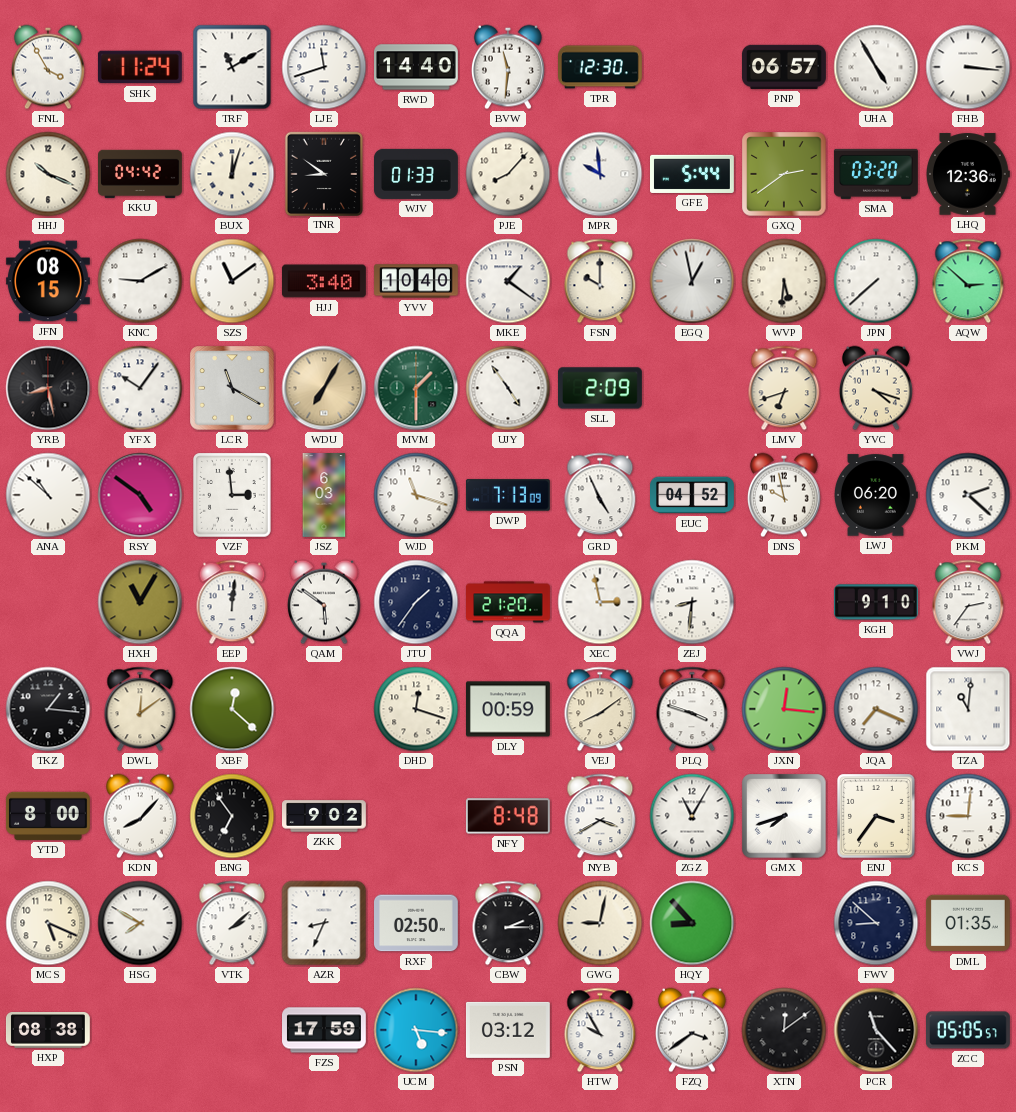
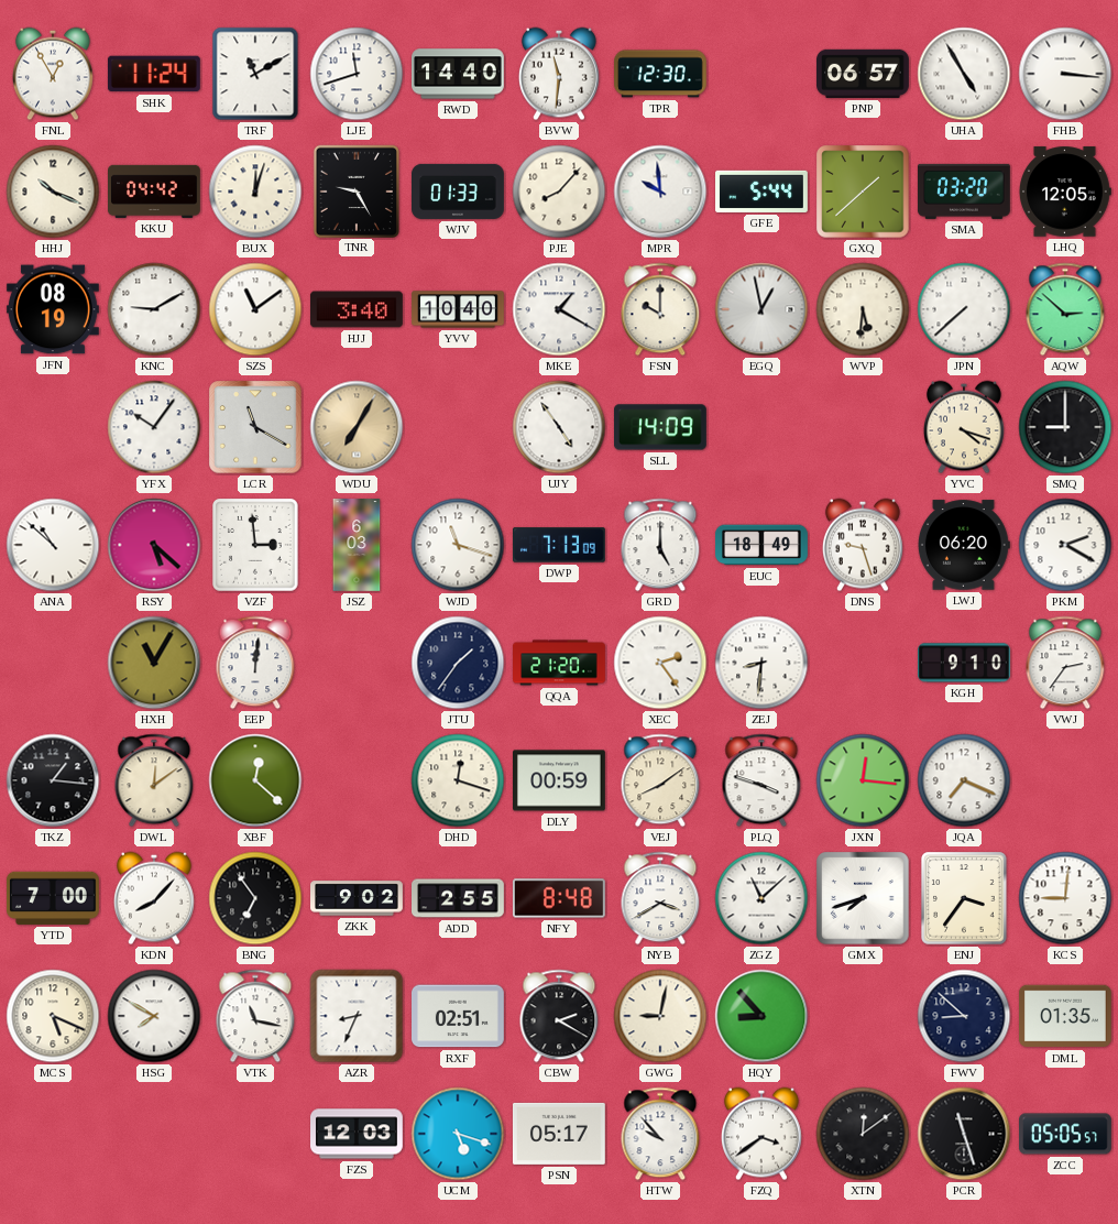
FNL: 3:55 -> 12:55
TNR: 8:51 -> 9:25
GXQ: 2:39 -> 1:38
LHQ: 12:36 -> 12:05
JFN: 08:15 -> 08:19
MKE: 1:21 -> 1:20
YRB: 8:28 -> none
MVM: 1:30 -> none
SLL: 2:09 -> 14:09
LMV: 6:42 -> none
SMQ: none -> 9:00
RSY: 4:51 -> 5:22
GRD: 4:56 -> 5:00
EUC: 04:52 -> 18:49
DNS: 9:58 -> 9:27
PKM: 2:22 -> 2:20
QAM: 5:51 -> none
XEC: 2:58 -> 2:24
TZA: 11:01 -> none
YTD: 8:00 -> 7:00
ADD: none -> 2:55
ZGZ: 11:05 -> 11:08
VTK: 2:08 -> 11:17
RXF: 02:50 -> 02:51
CBW: 2:15 -> 2:20
HXP: 08:38 -> none
FZS: 17:59 -> 12:03
UCM: 5:16 -> 5:18
PSN: 03:12 -> 05:17
HTW: 9:55 -> 9:53
PCR: 11:23 -> 11:27
